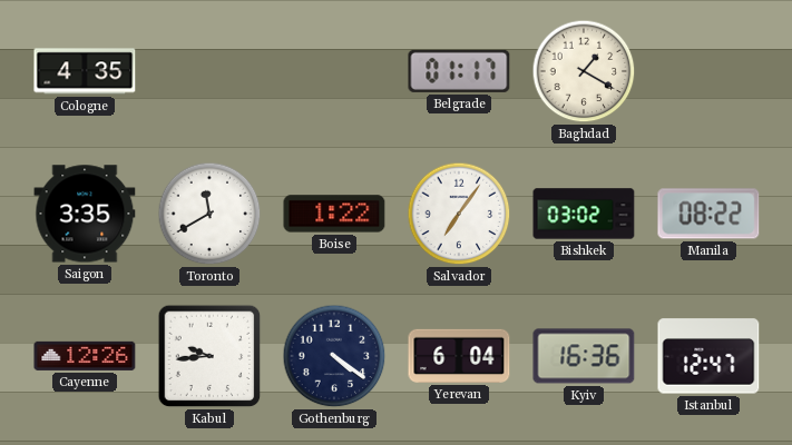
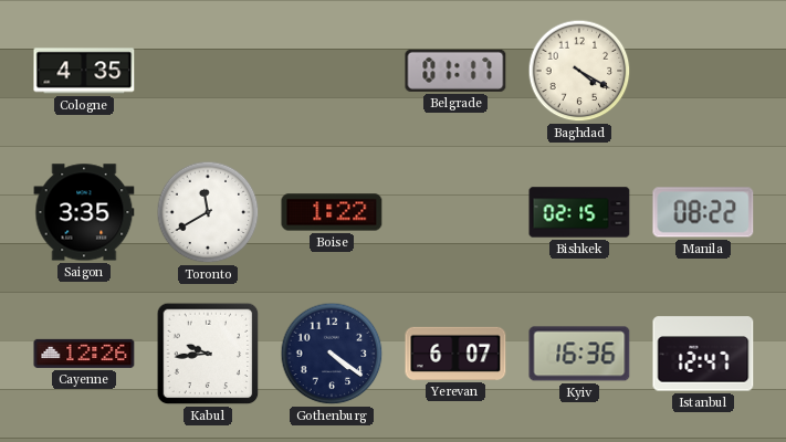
Baghdad: 1:20 -> 4:20
Salvador: 7:06 -> none
Bishkek: 03:02 -> 02:15
Yerevan: 6:04 -> 6:07
